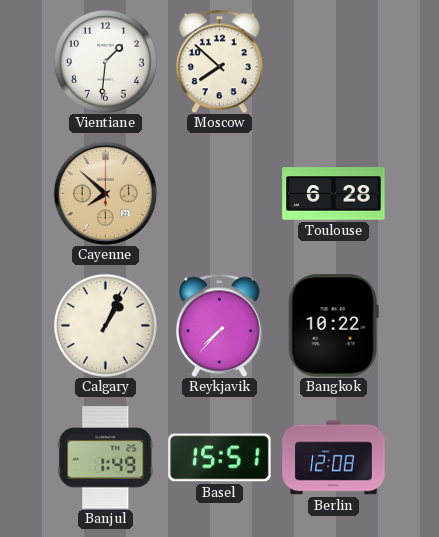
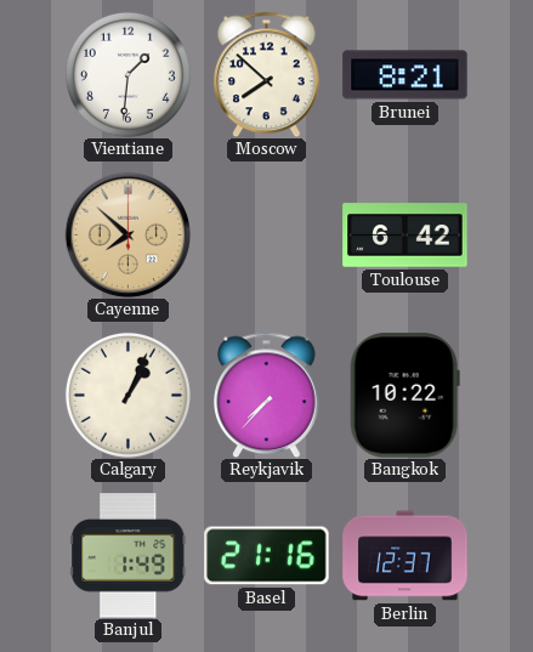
Brunei: none -> 8:21
Toulouse: 6:28 -> 6:42
Basel: 15:51 -> 21:16
Berlin: 12:08 -> 12:37
